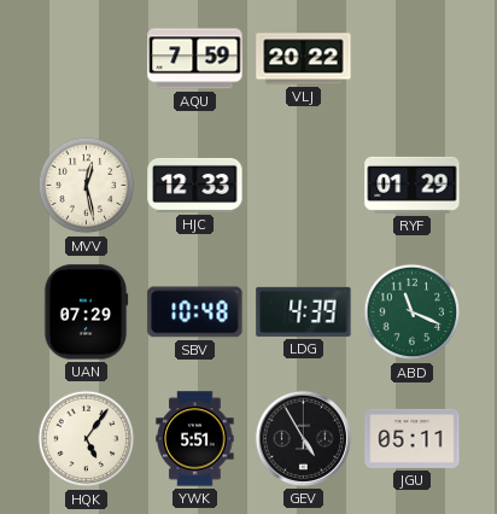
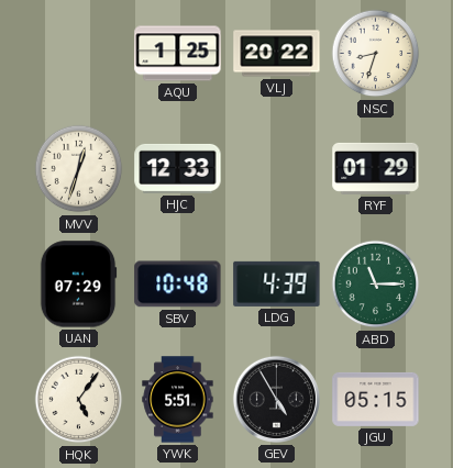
AQU: 7:59 -> 1:25
NSC: none -> 8:33
MVV: 12:28 -> 12:33
ABD: 11:19 -> 11:15
JGU: 05:11 -> 05:15
